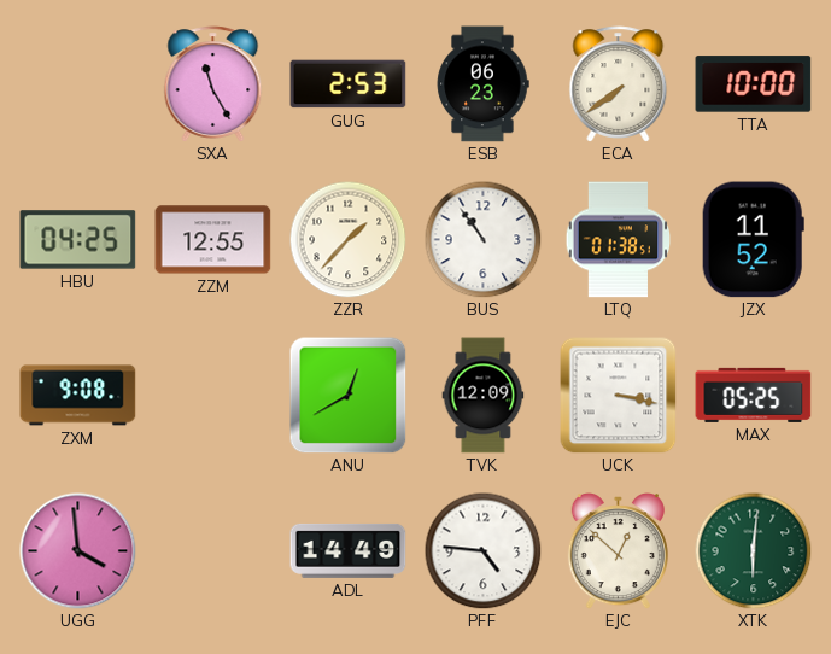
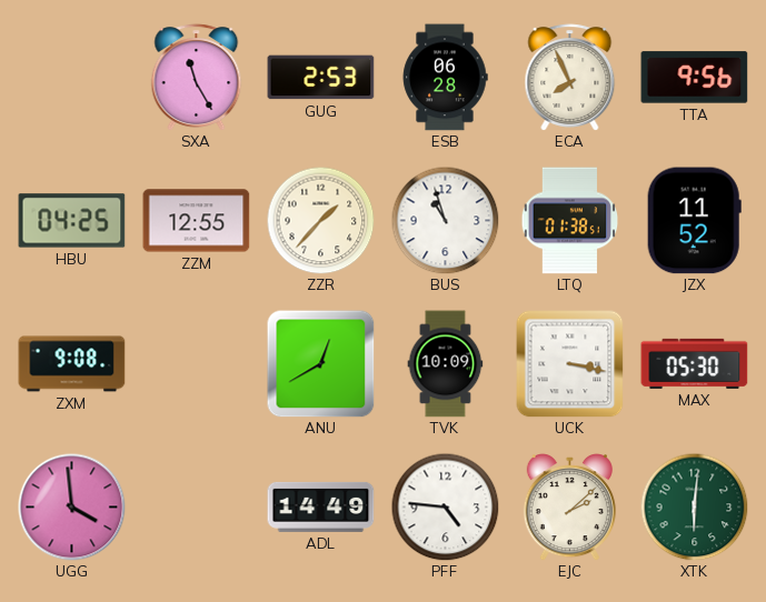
ESB: 06:23 -> 06:28
ECA: 7:39 -> 7:56
TTA: 10:00 -> 9:56
BUS: 10:54 -> 10:57
TVK: 12:09 -> 10:09
MAX: 05:25 -> 05:30
EJC: 12:52 -> 2:08
